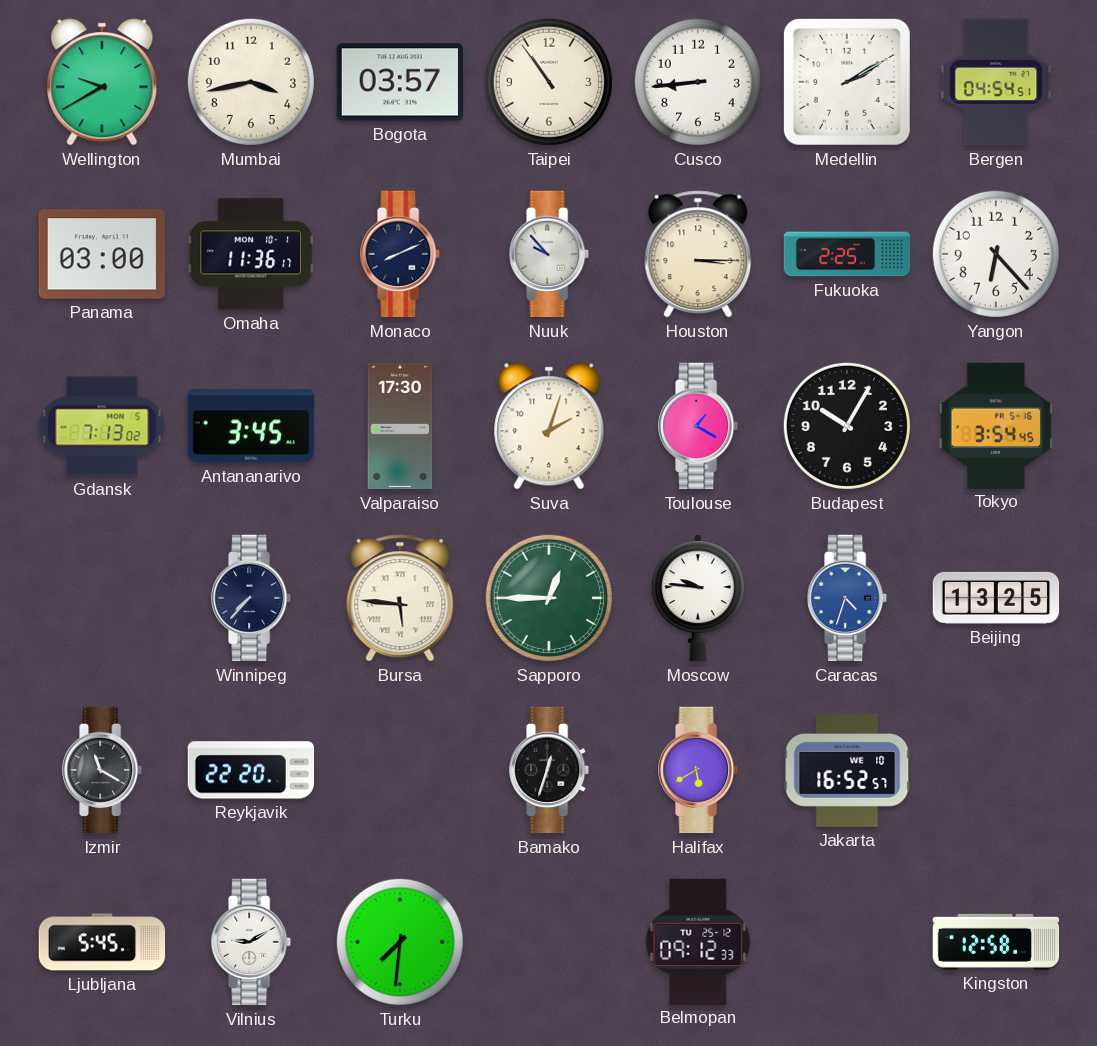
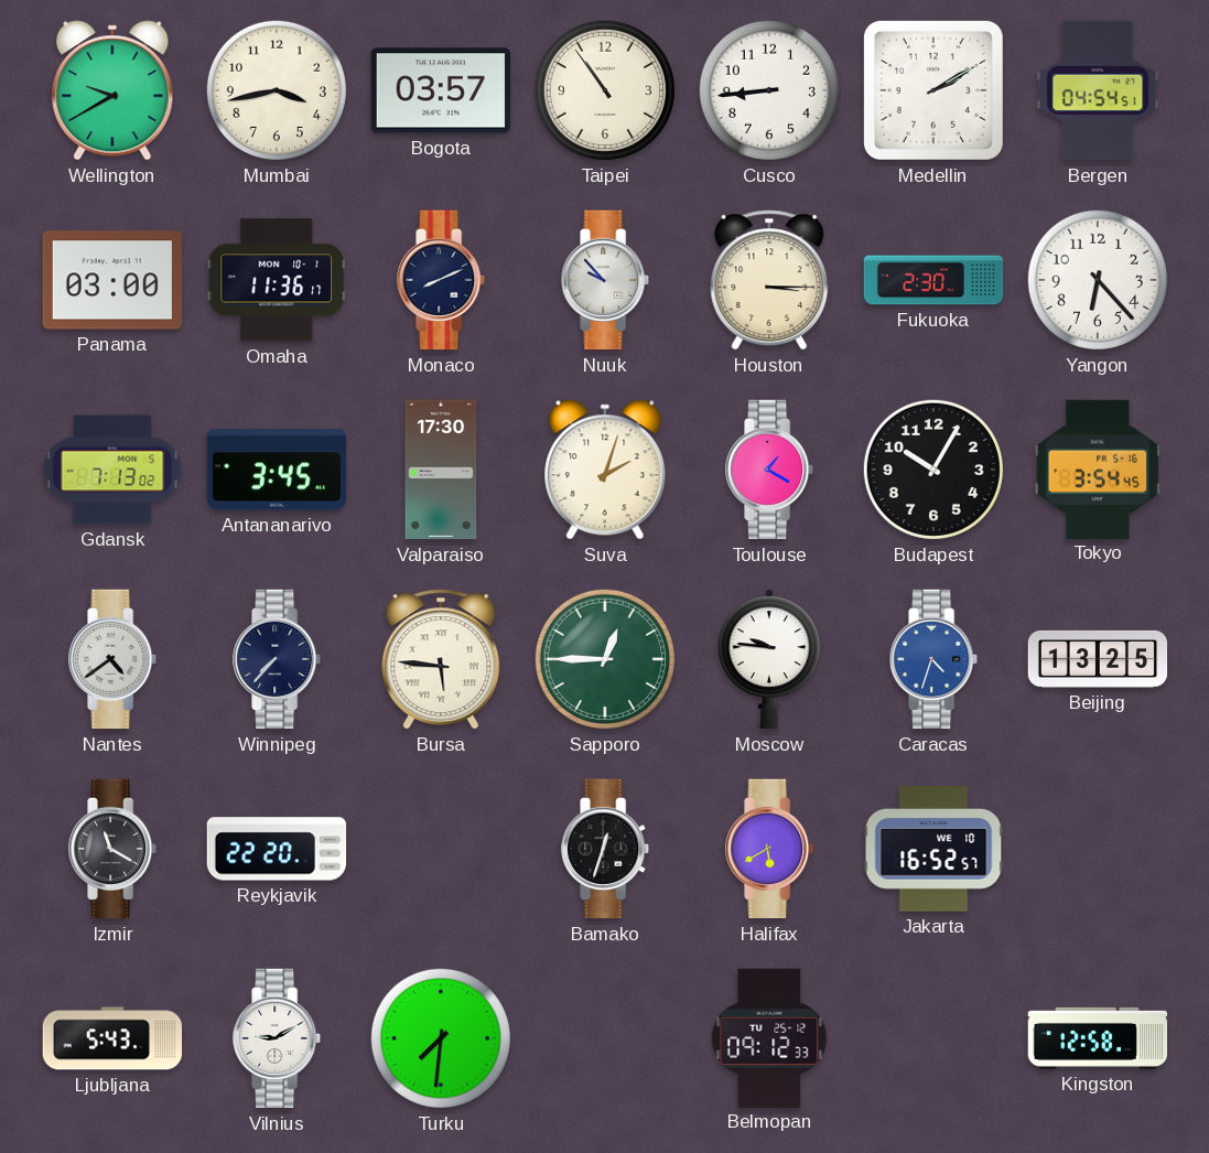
Fukuoka: 2:25 -> 2:30
Nantes: none -> 4:39
Ljubljana: 5:45 -> 5:43
